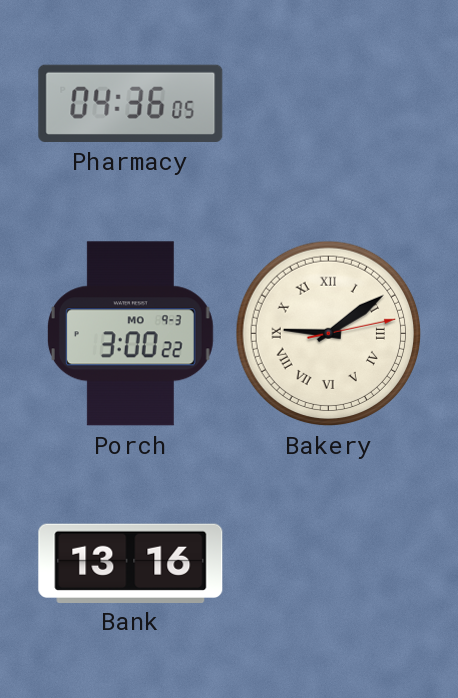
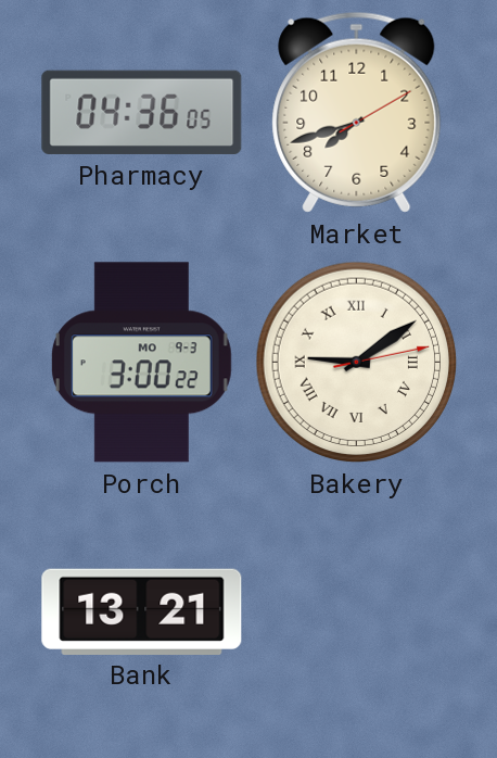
Market: none -> 7:42
Bank: 13:16 -> 13:21
